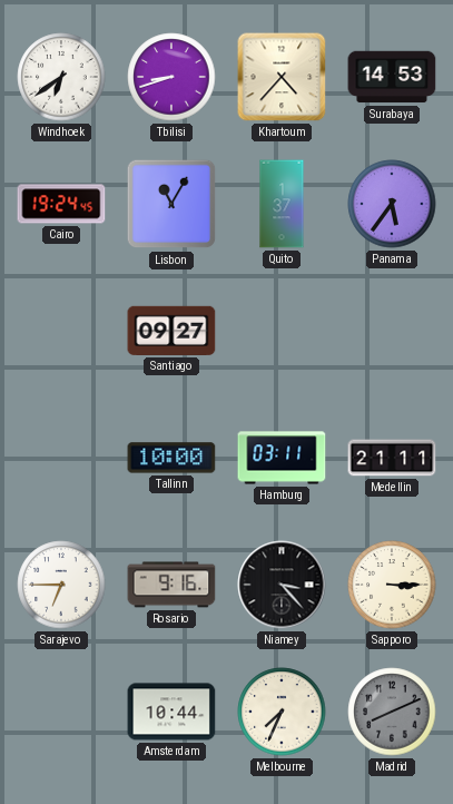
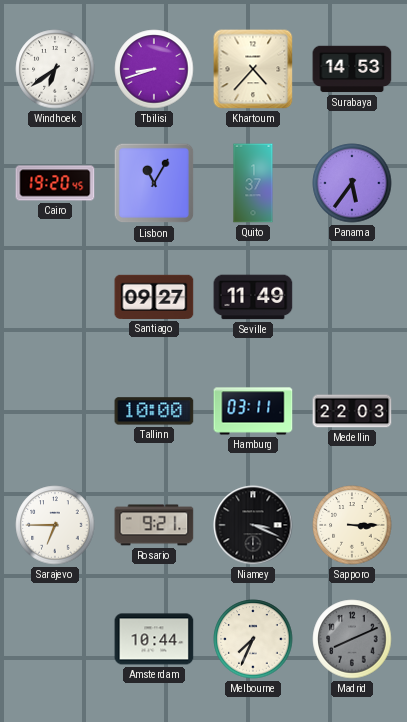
Cairo: 19:24 -> 19:20
Seville: none -> 11:49
Medellin: 21:11 -> 22:03
Rosario: 9:16 -> 9:21
Niamey: 3:23 -> 3:19
